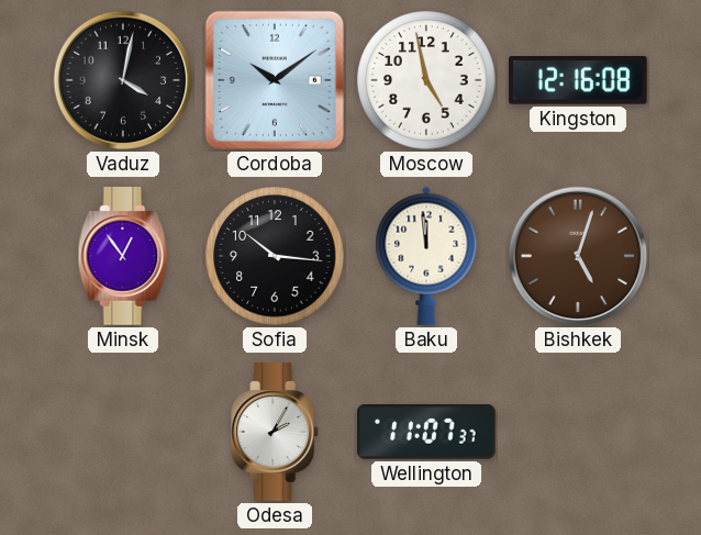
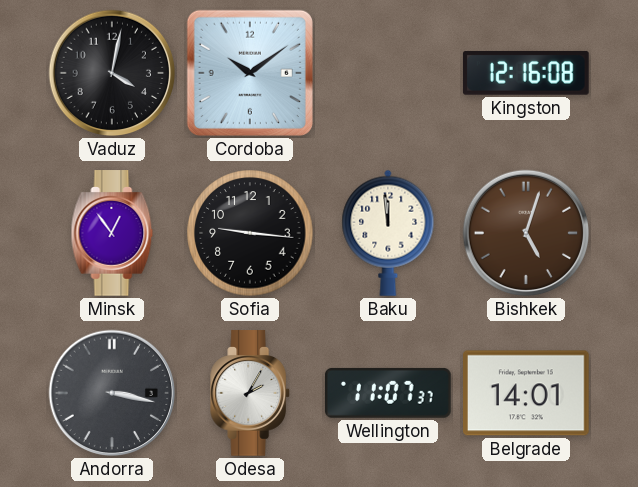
Moscow: 4:58 -> none
Sofia: 10:16 -> 9:16
Andorra: none -> 3:17
Belgrade: none -> 14:01
